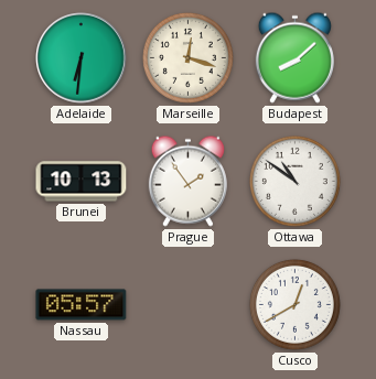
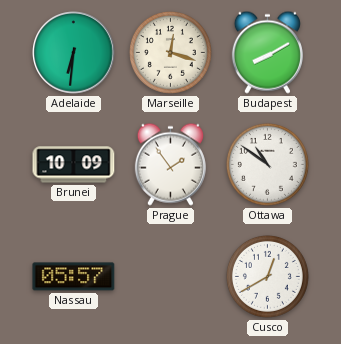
Budapest: 8:08 -> 8:10
Brunei: 10:13 -> 10:09
